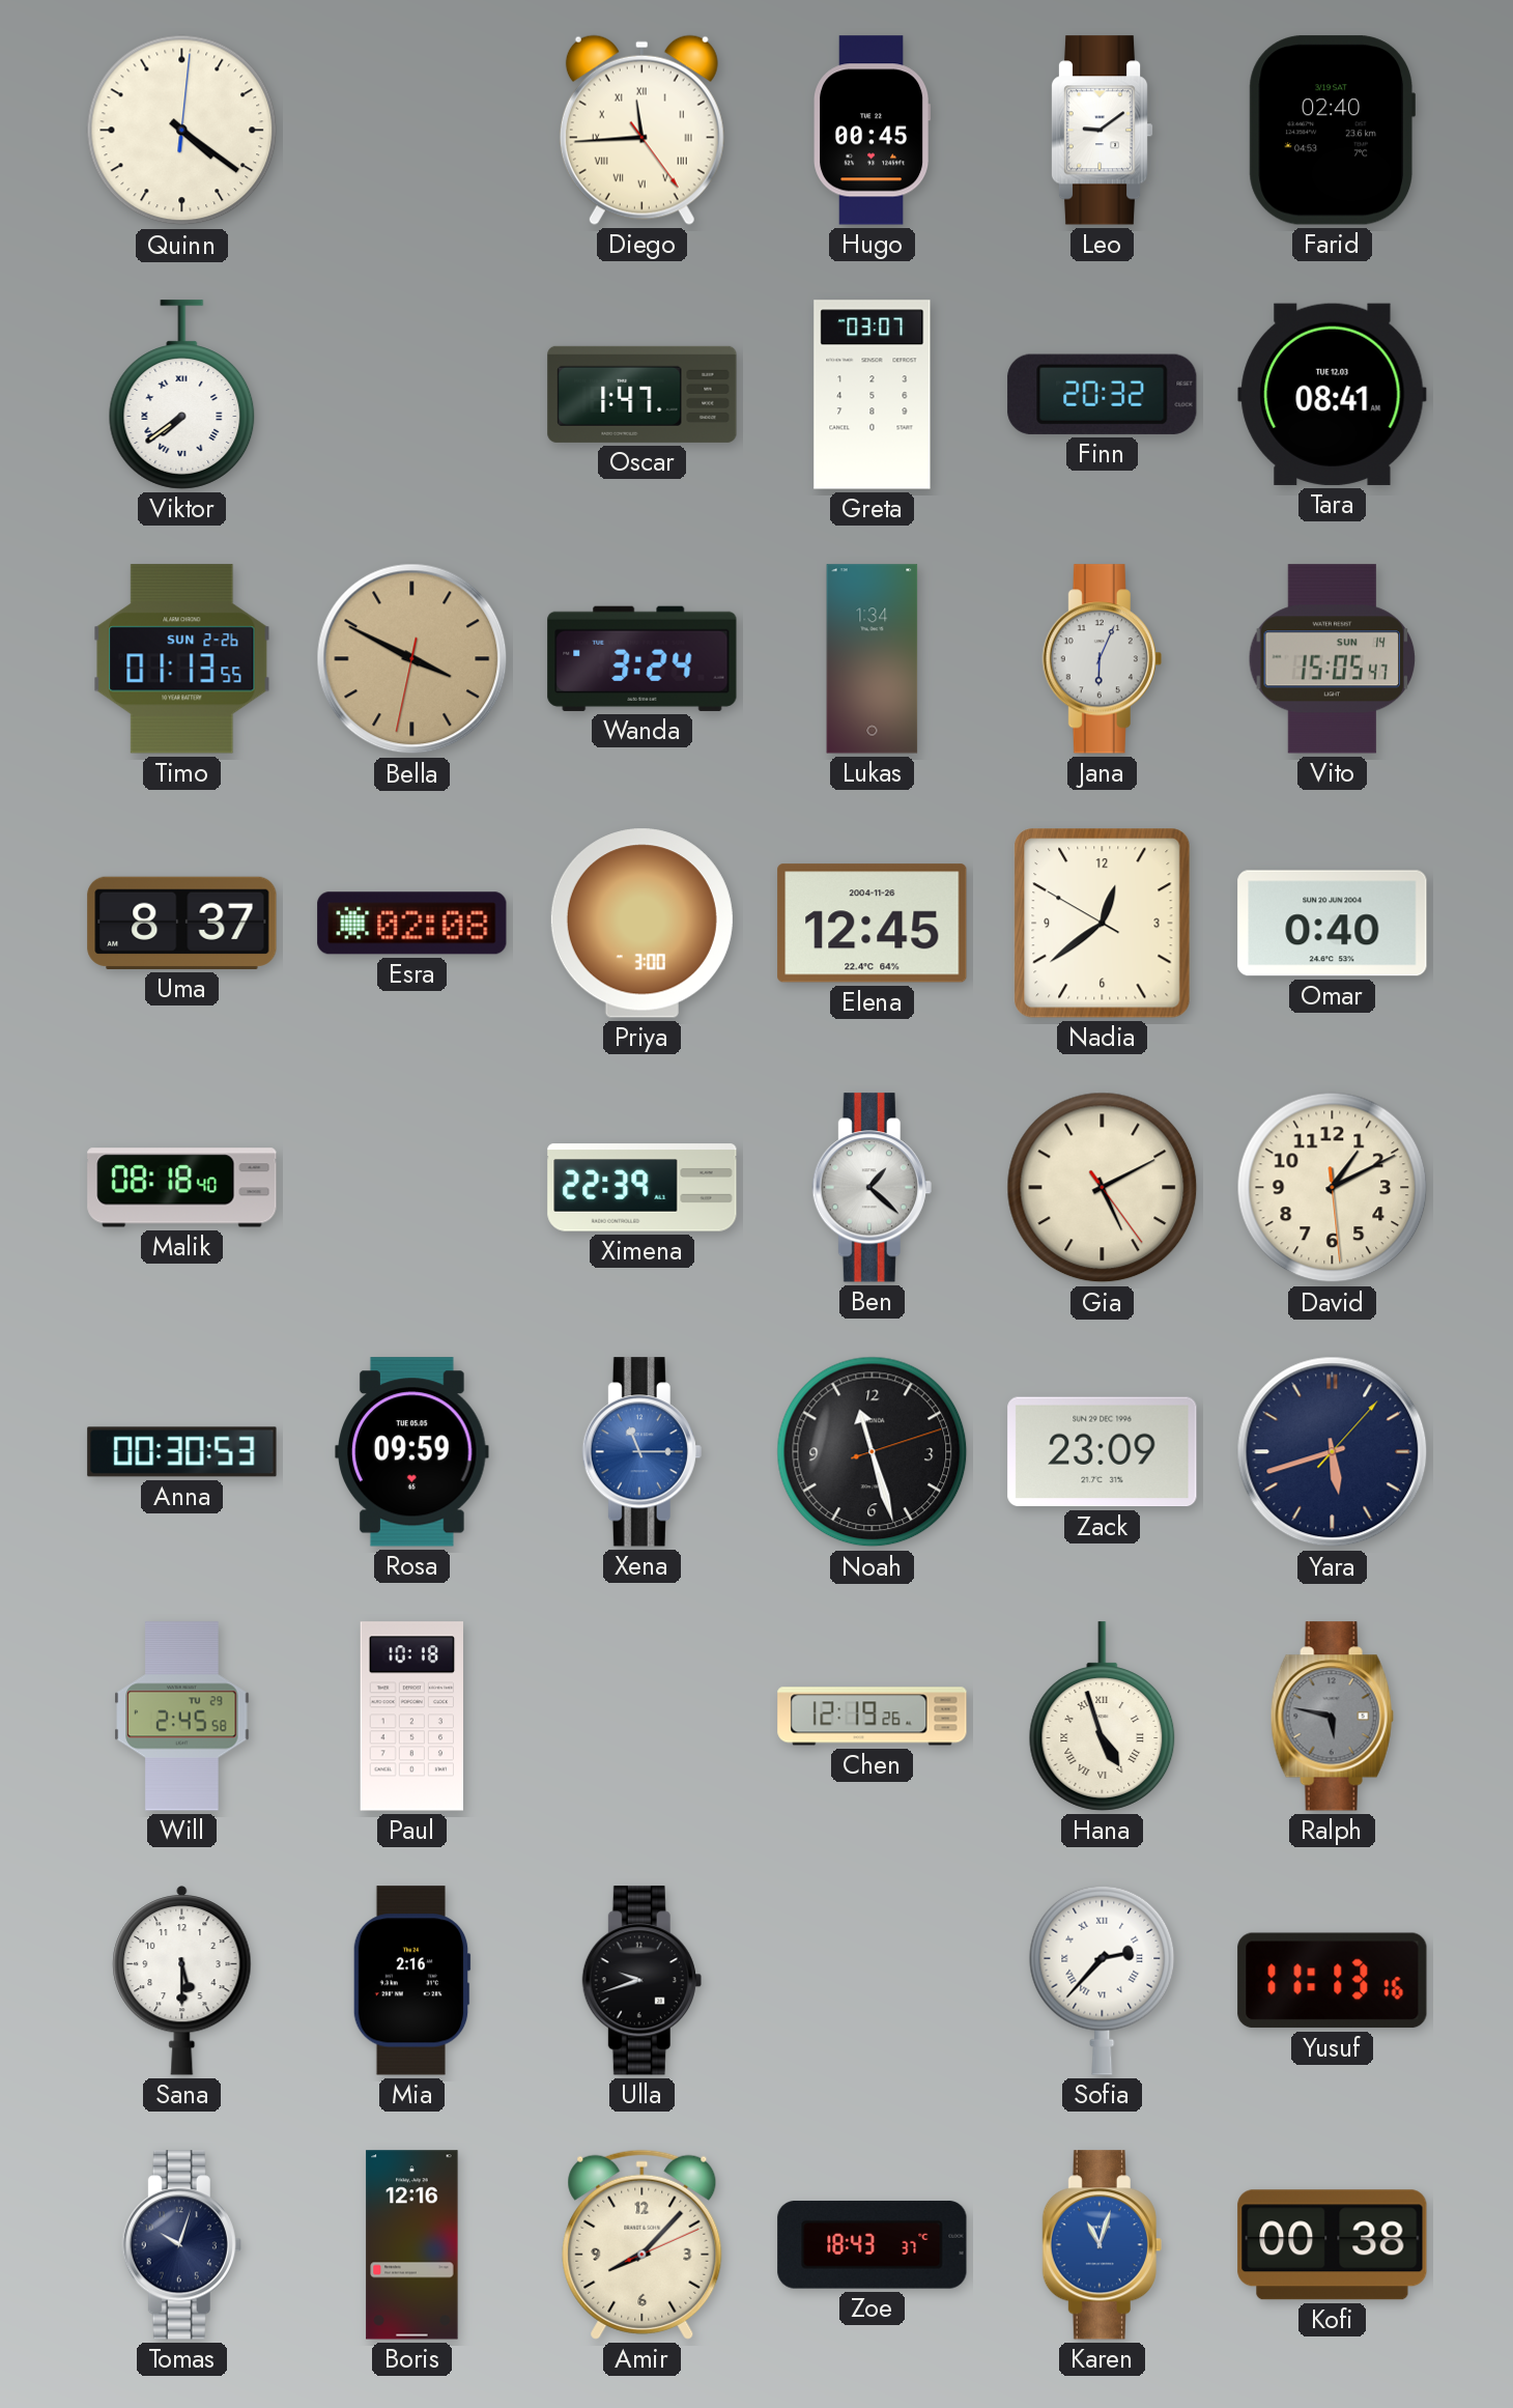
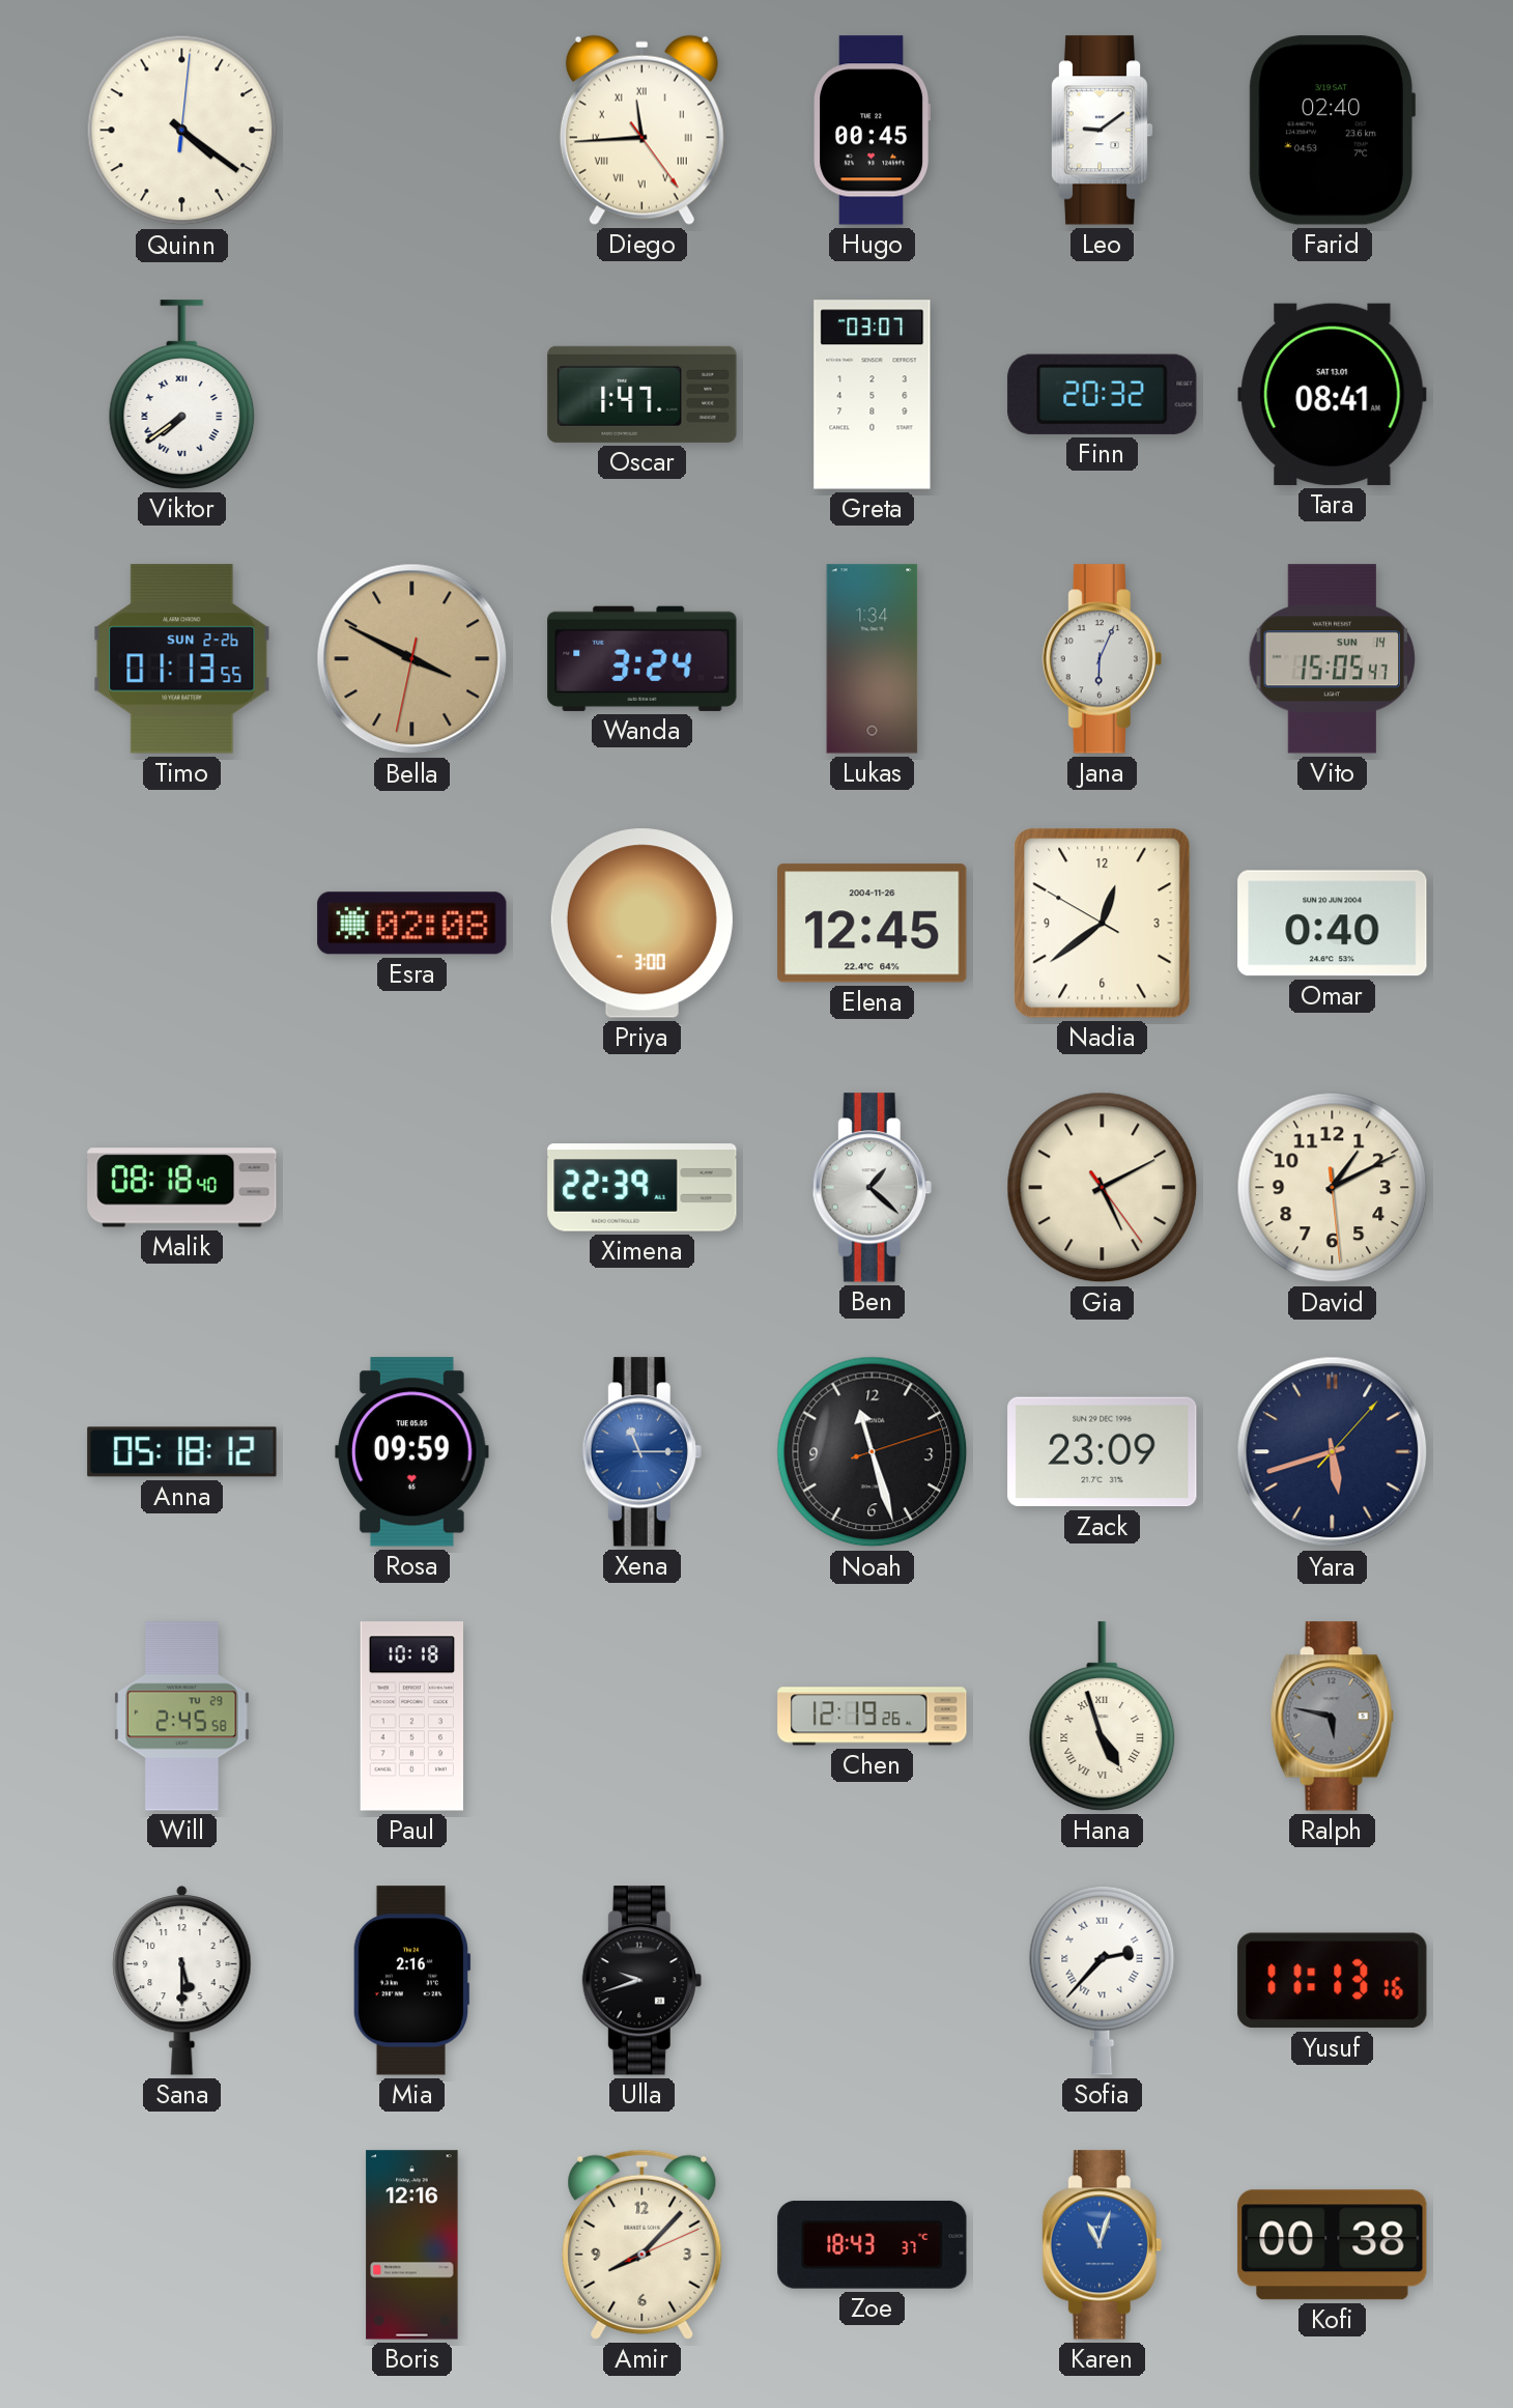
Tara date: TUE 12.03 -> SAT 13.01
Uma: 8:37 -> none
Anna: 00:30 -> 05:18
Tomas: 10:03 -> none
